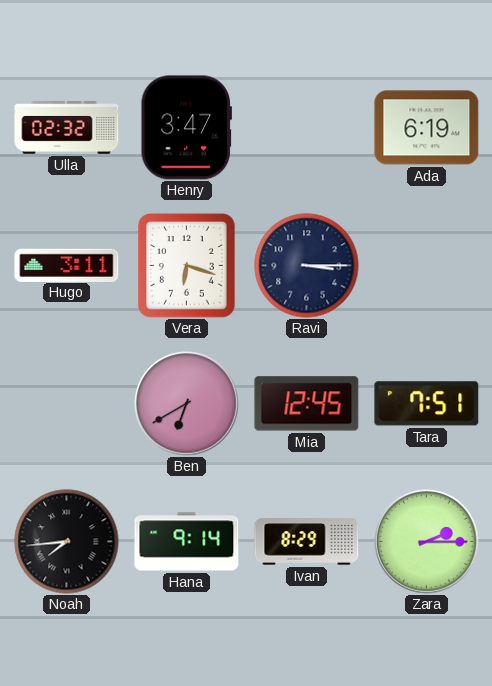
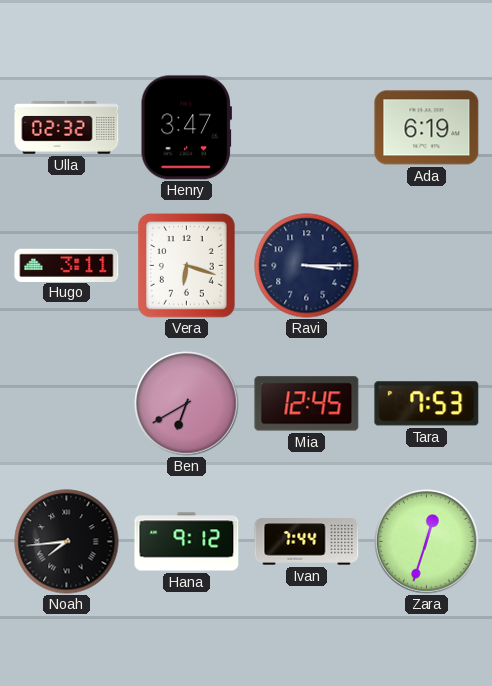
Tara: 7:51 -> 7:53
Hana: 9:14 -> 9:12
Ivan: 8:29 -> 7:44
Zara: 2:15 -> 12:33
